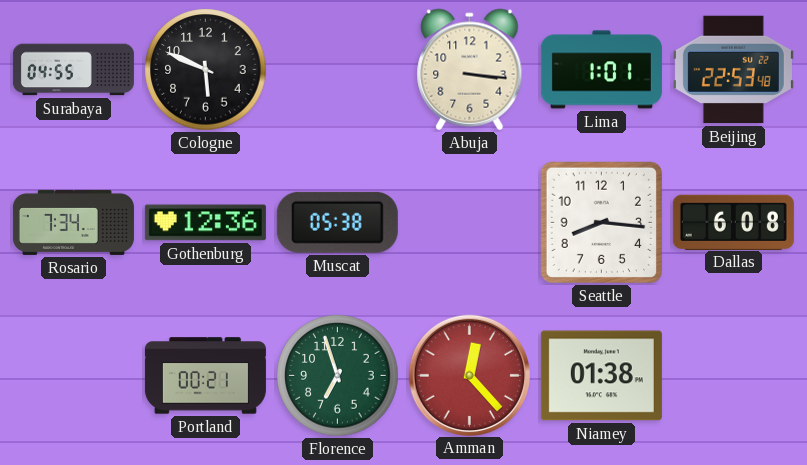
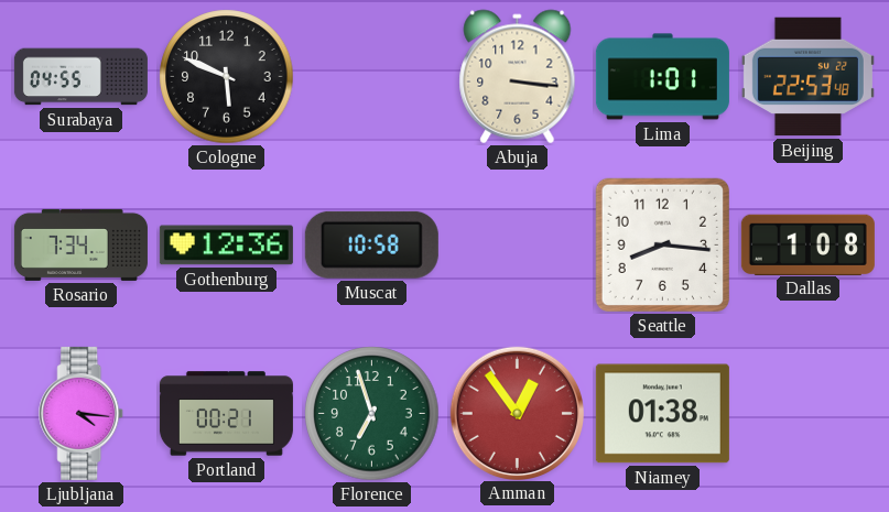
Muscat: 05:38 -> 10:58
Dallas: 6:08 -> 1:08
Ljubljana: none -> 4:16
Amman: 12:23 -> 12:54
